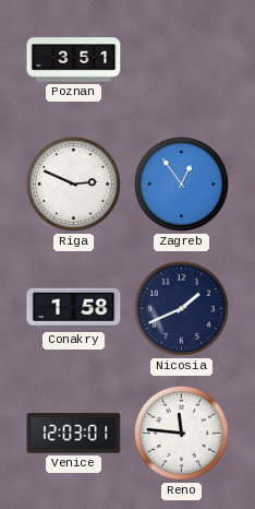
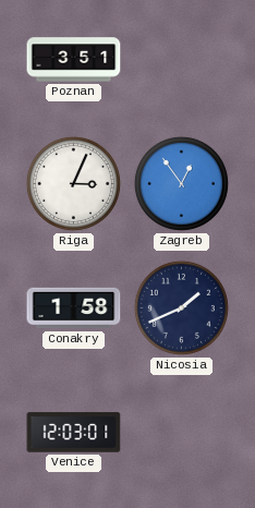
Riga: 2:49 -> 3:04
Reno: 11:46 -> none
